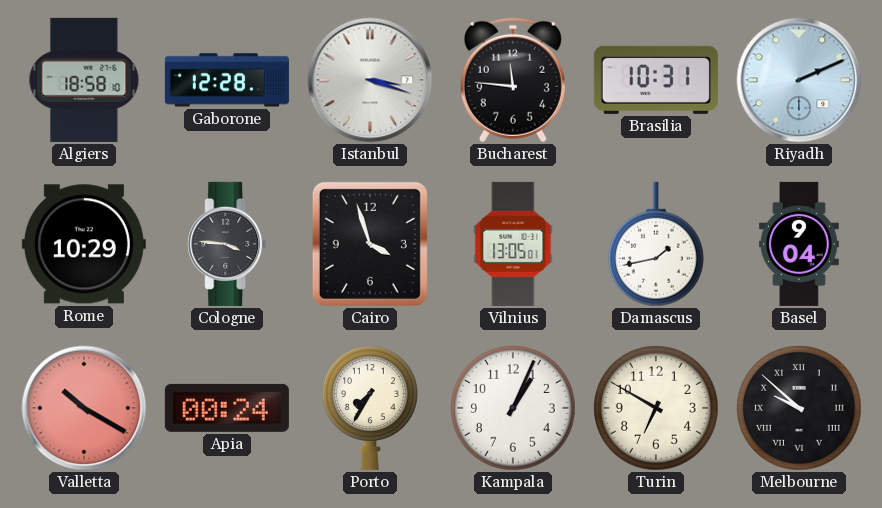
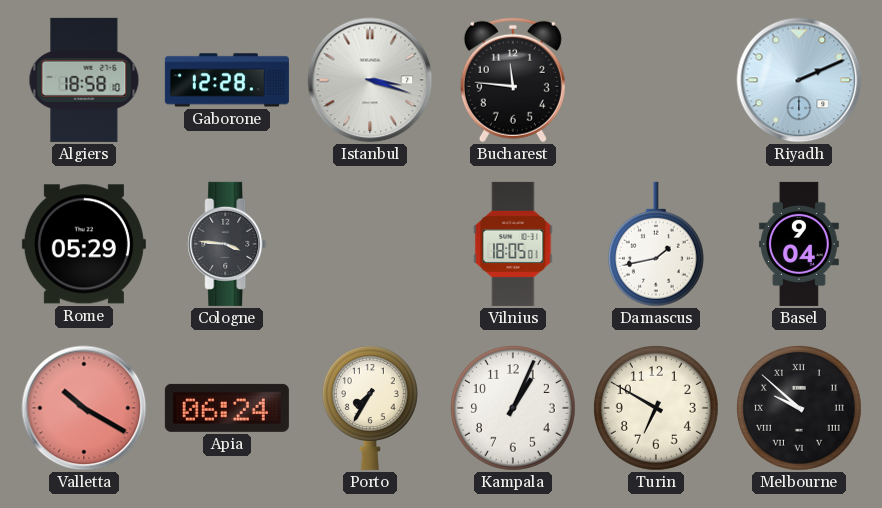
Brasilia: 10:31 -> none
Rome: 10:29 -> 05:29
Cairo: 3:57 -> none
Vilnius: 13:05 -> 18:05
Apia: 00:24 -> 06:24
